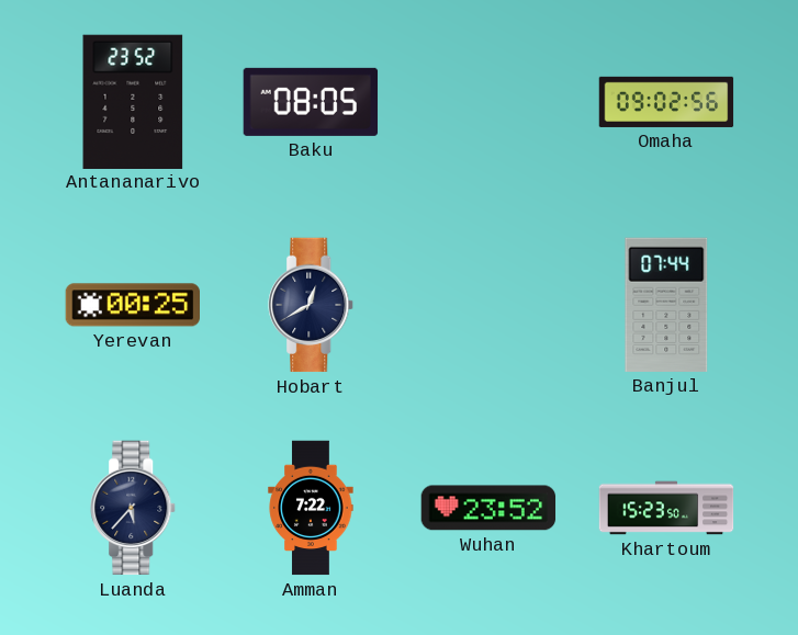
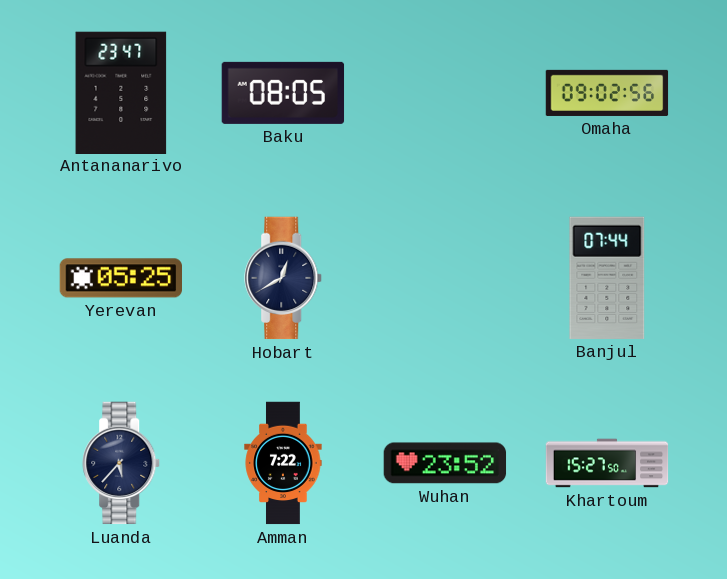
Antananarivo: 23:52 -> 23:47
Yerevan: 00:25 -> 05:25
Khartoum: 15:23 -> 15:27
